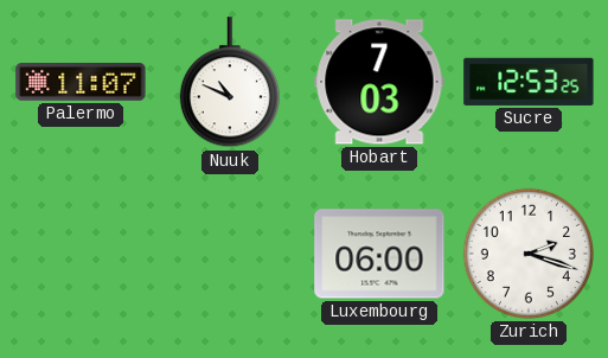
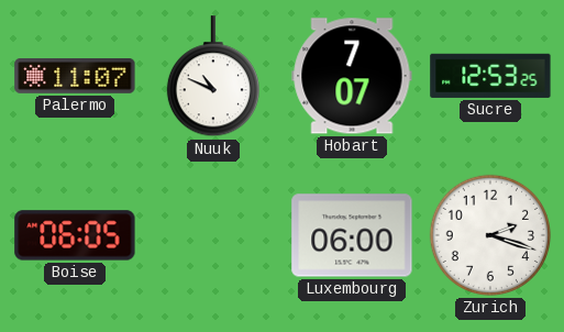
Hobart: 7:03 -> 7:07
Boise: none -> 06:05
